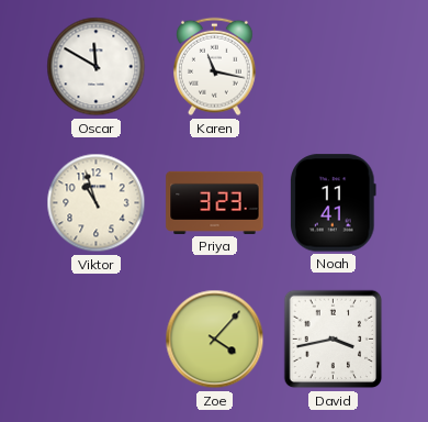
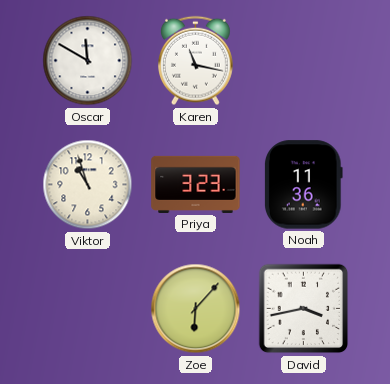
Noah: 11:41 -> 11:36
Zoe: 4:07 -> 6:07
